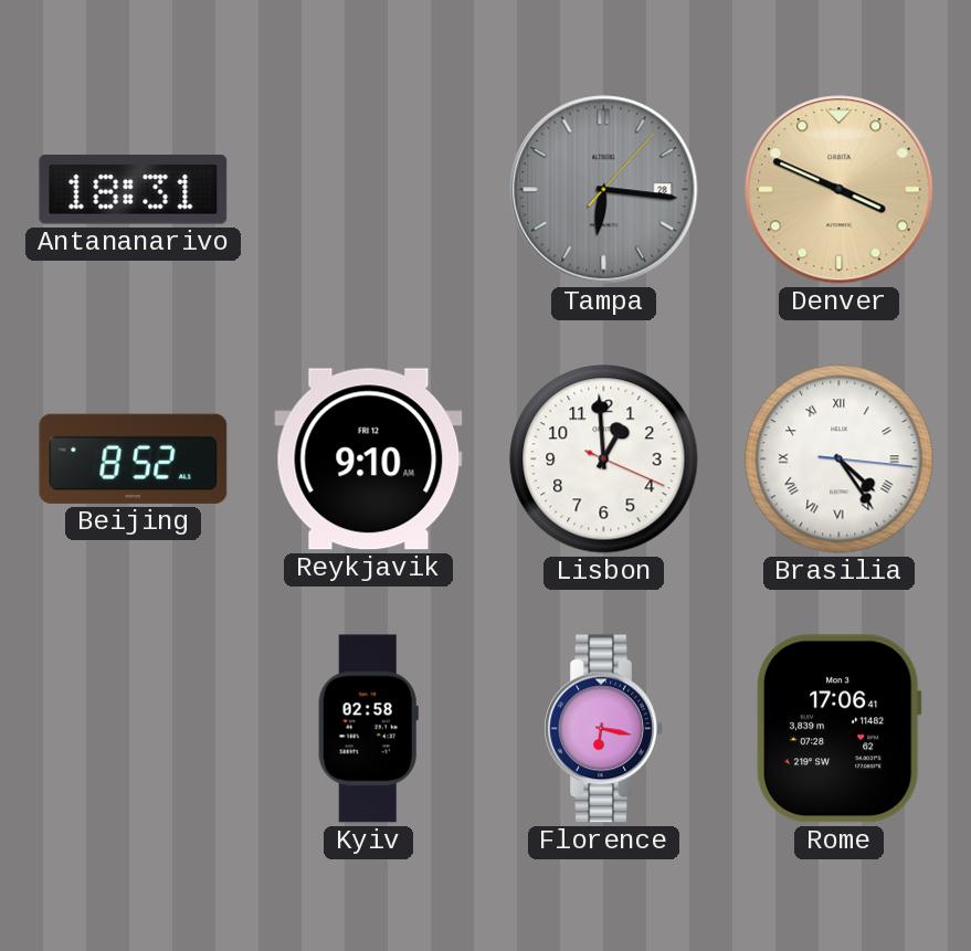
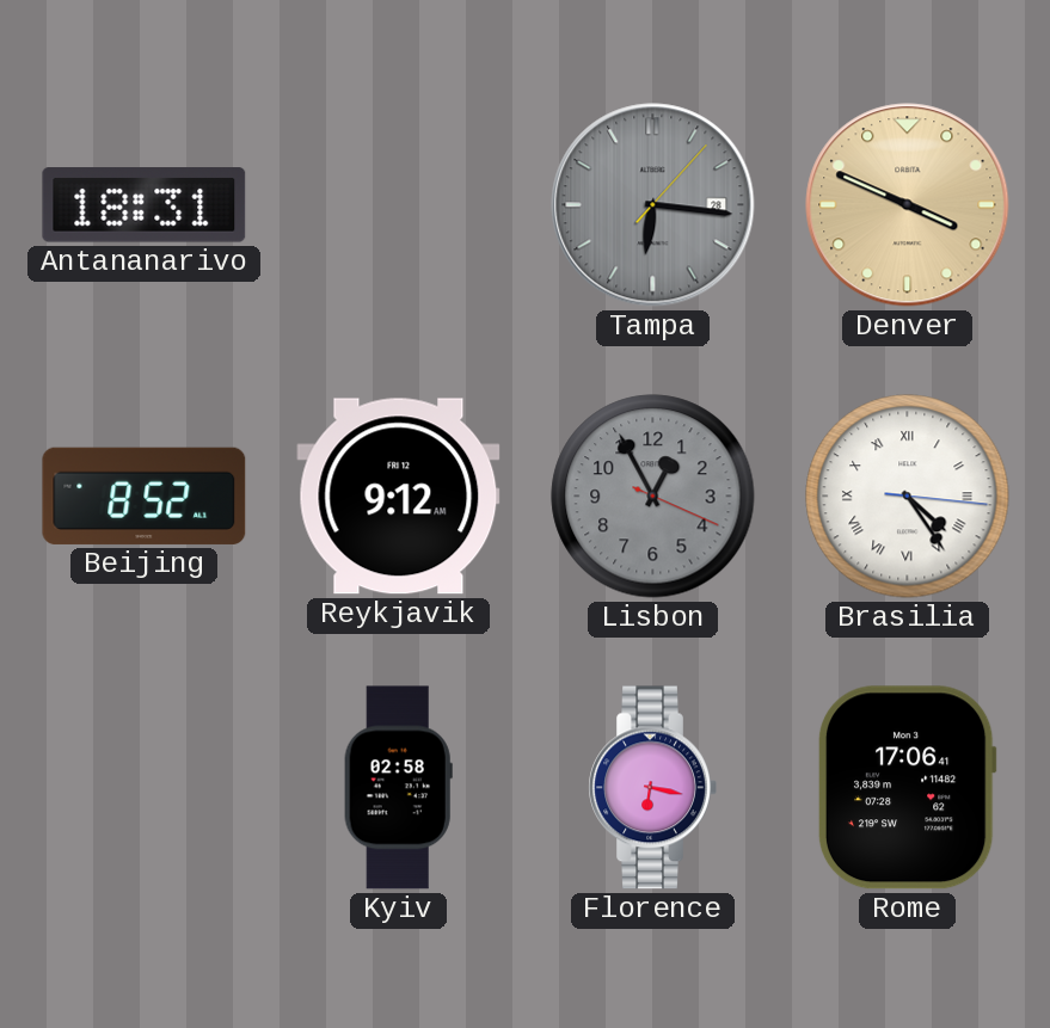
Reykjavik: 9:10 -> 9:12
Lisbon: 12:59 -> 12:55
Lisbon dial: white -> grey
